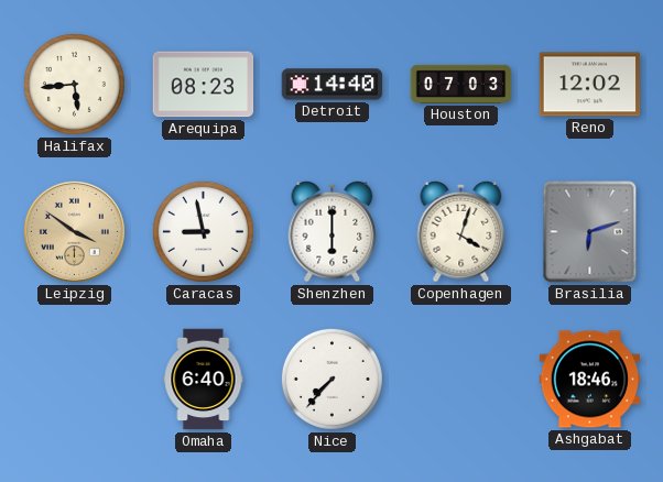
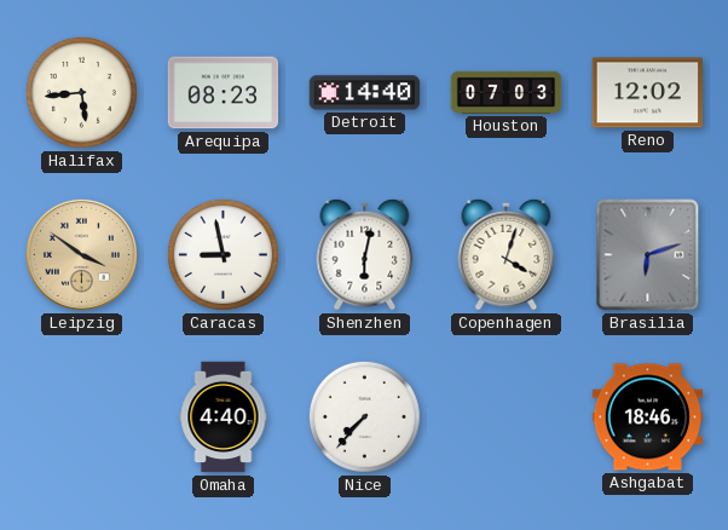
Shenzhen: 6:00 -> 6:02
Omaha: 6:40 -> 4:40
